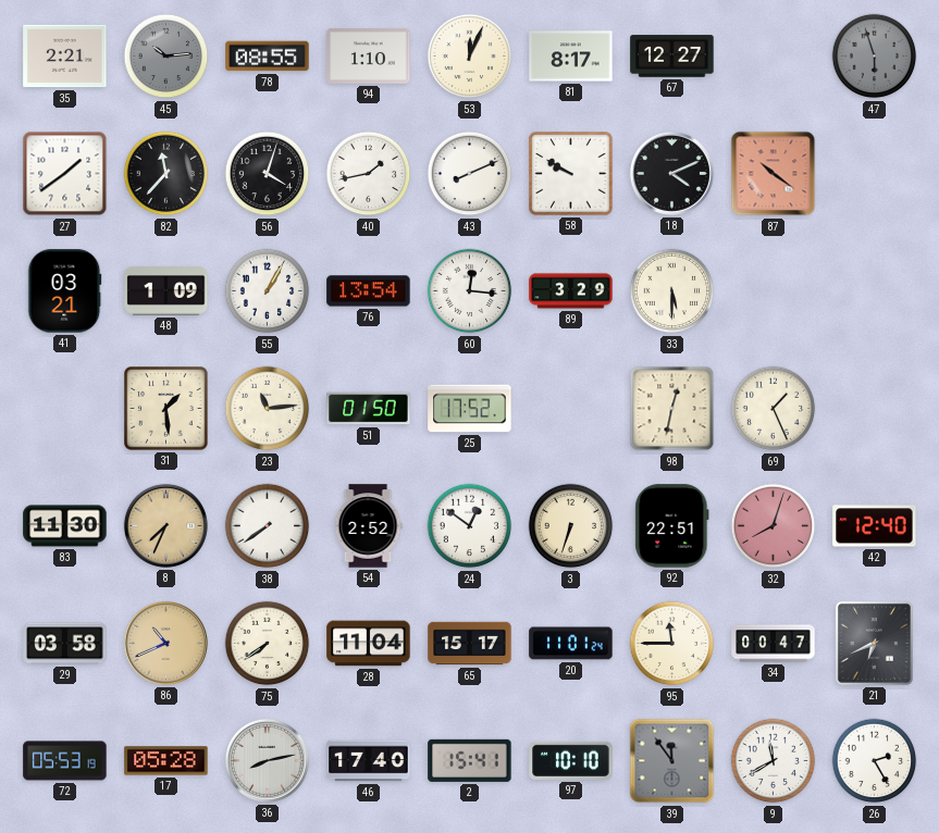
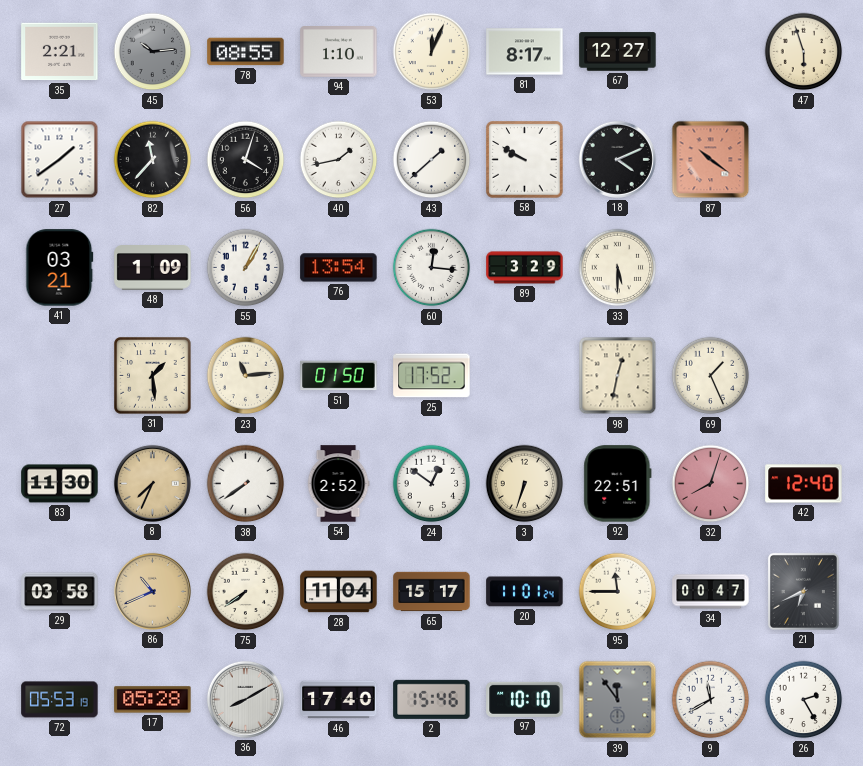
47 dial: grey -> cream
43: 8:11 -> 1:38
36: 8:13 -> 8:10
2: 15:41 -> 15:46
